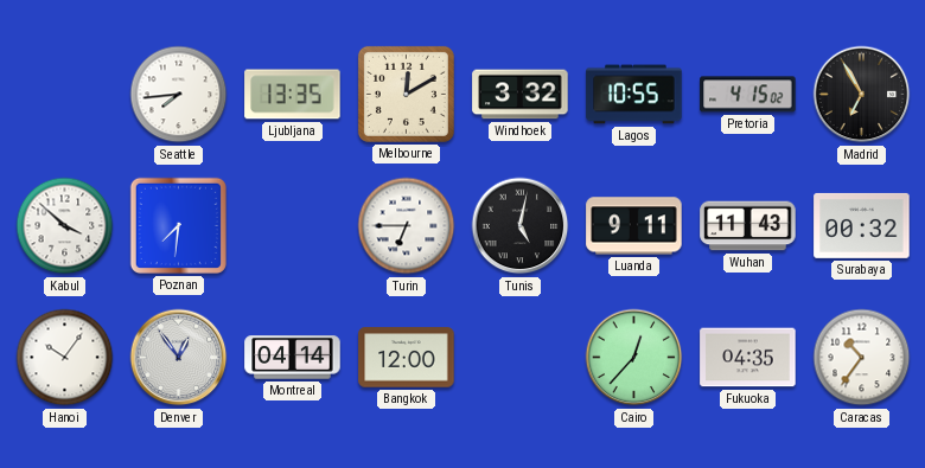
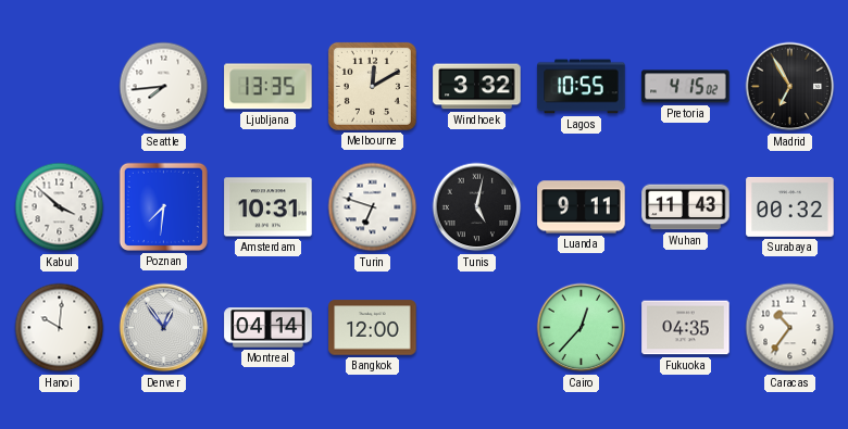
Amsterdam: none -> 10:31
Turin: 6:45 -> 6:48
Hanoi: 10:06 -> 10:01
